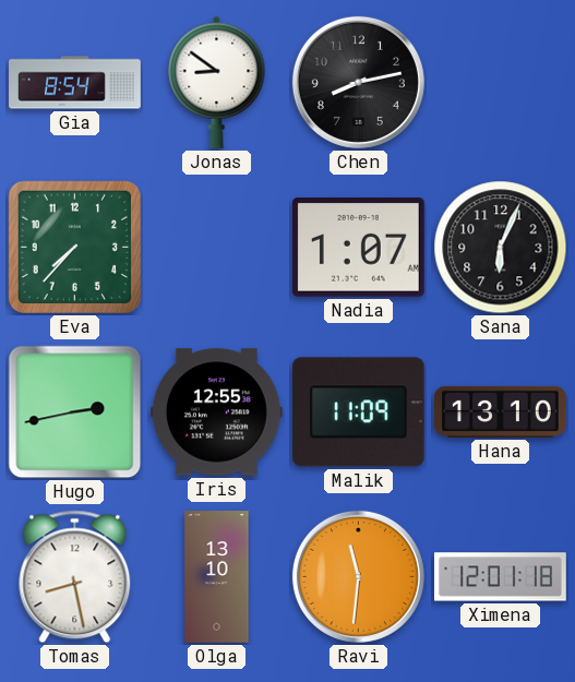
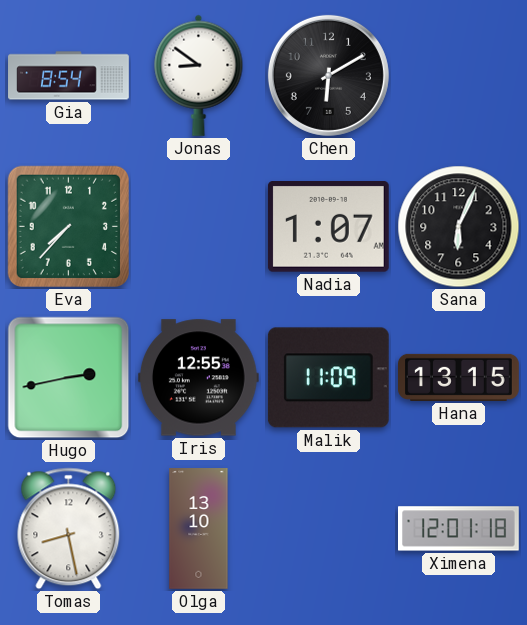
Chen: 8:13 -> 6:10
Hana: 13:10 -> 13:15
Ravi: 11:31 -> none
